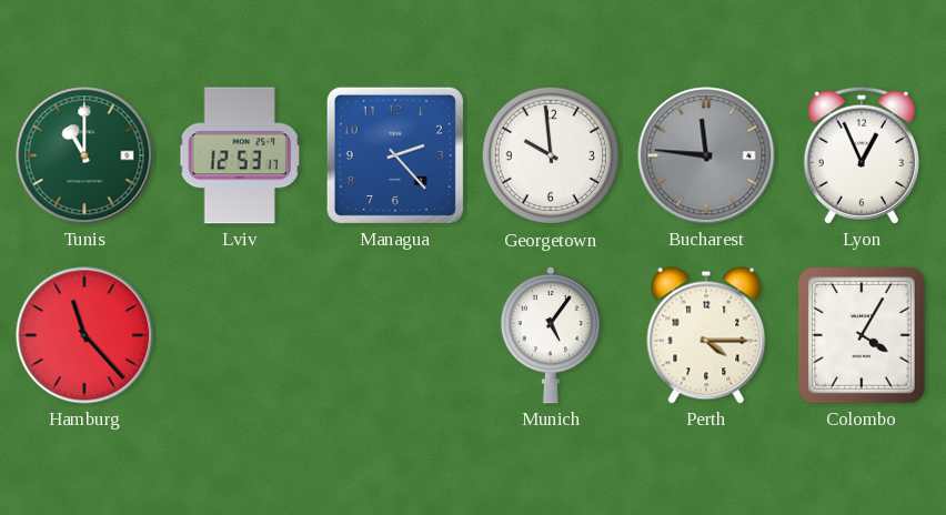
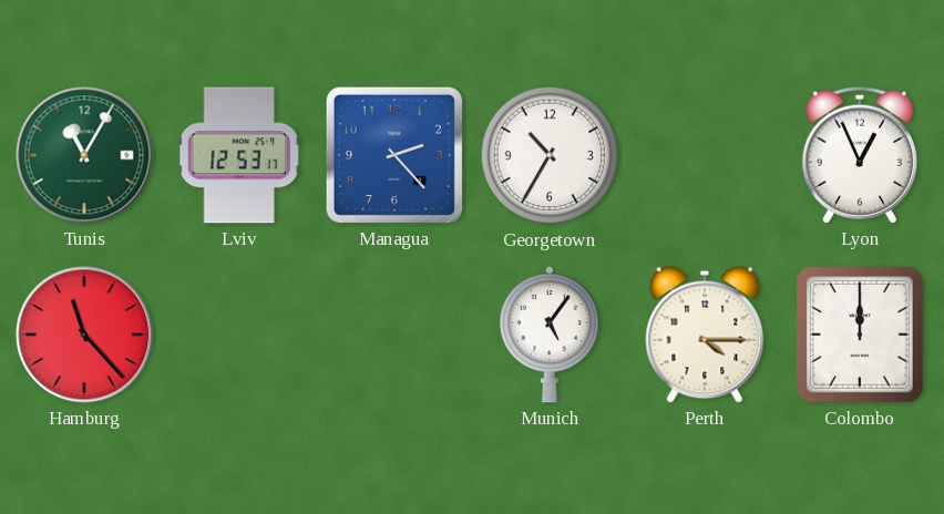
Tunis: 11:00 -> 11:05
Georgetown: 9:59 -> 10:35
Bucharest: 11:46 -> none
Colombo: 4:05 -> 12:00
